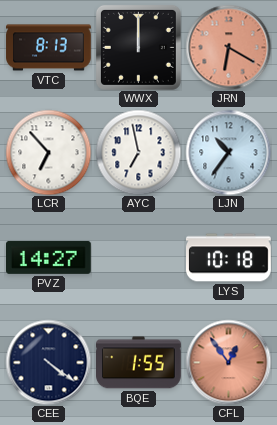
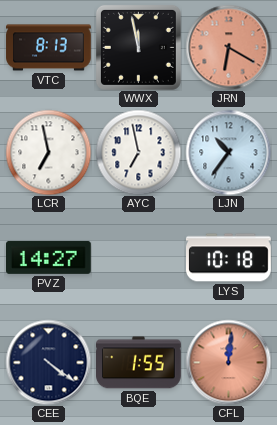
WWX: 12:00 -> 11:58
LCR: 6:53 -> 6:58
CFL: 12:54 -> 12:01
